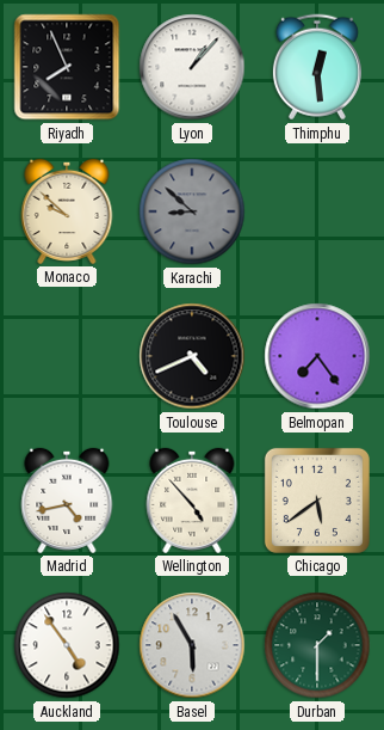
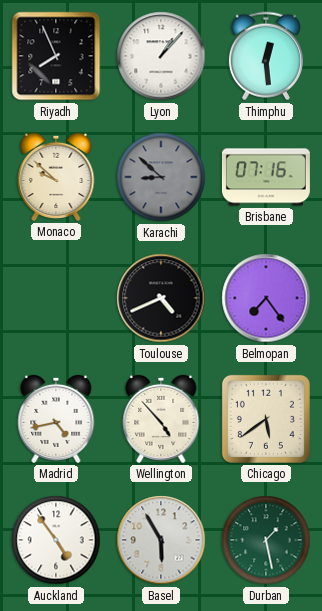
Brisbane: none -> 07:16
Durban: 1:30 -> 1:28
